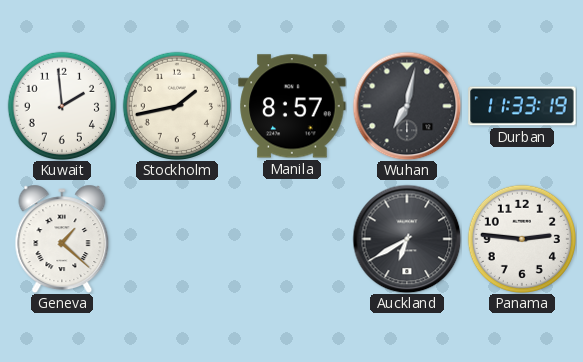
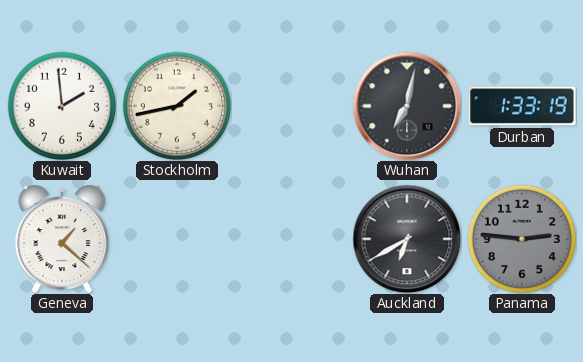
Manila: 8:57 -> none
Durban: 11:33 -> 1:33
Panama dial: white -> grey
